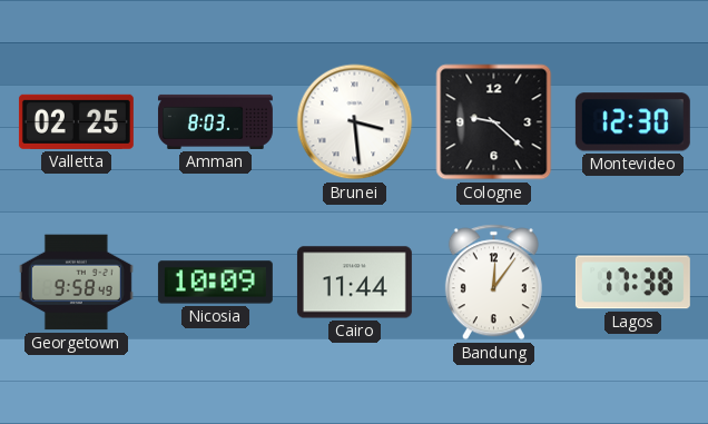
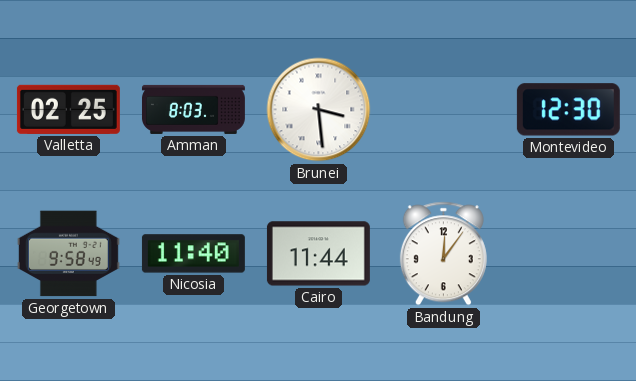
Cologne: 9:22 -> none
Nicosia: 10:09 -> 11:40
Lagos: 17:38 -> none
